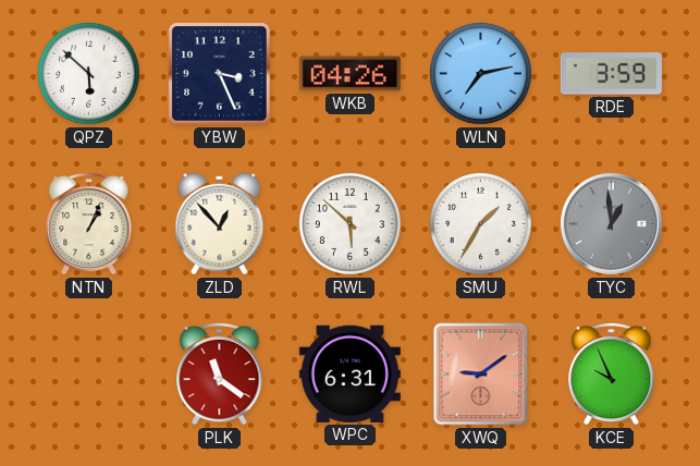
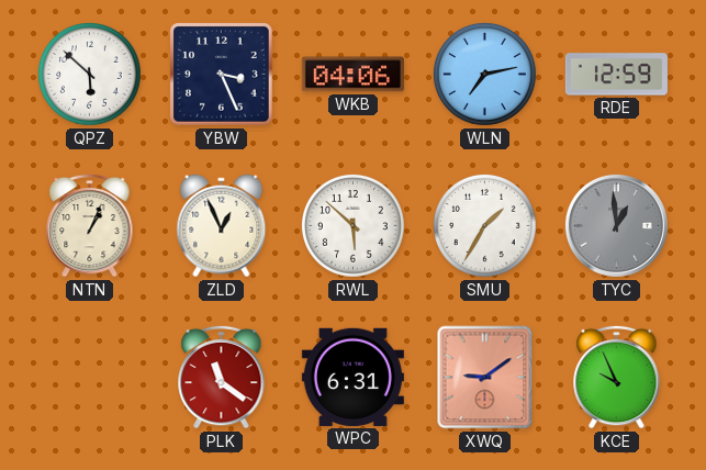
WKB: 04:26 -> 04:06
RDE: 3:59 -> 12:59
ZLD: 12:53 -> 12:56
